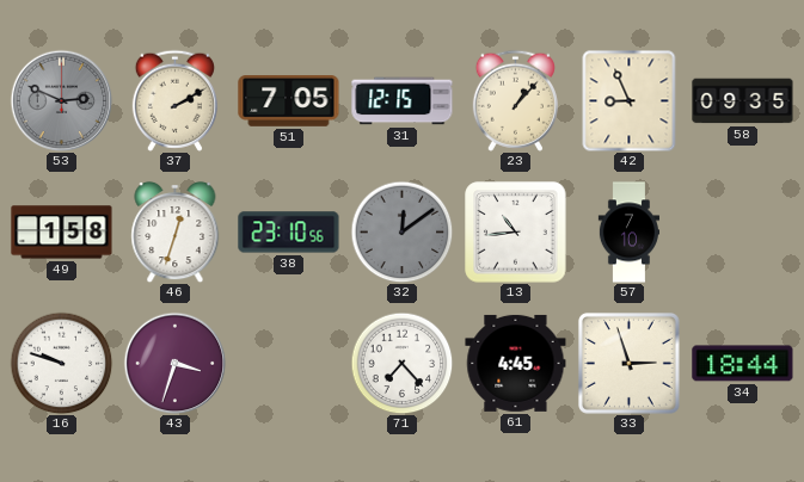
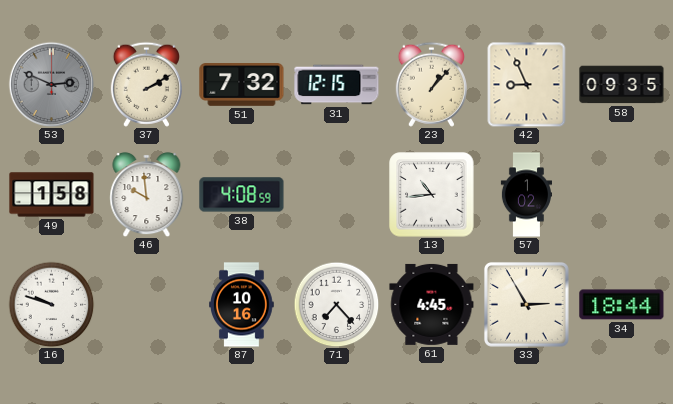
51: 7:05 -> 7:32
46: 12:33 -> 9:59
38: 23:10 -> 4:08
32: 12:09 -> none
57: 7:10 -> 1:02
43: 3:33 -> none
87: none -> 10:16
33: 2:57 -> 2:55
